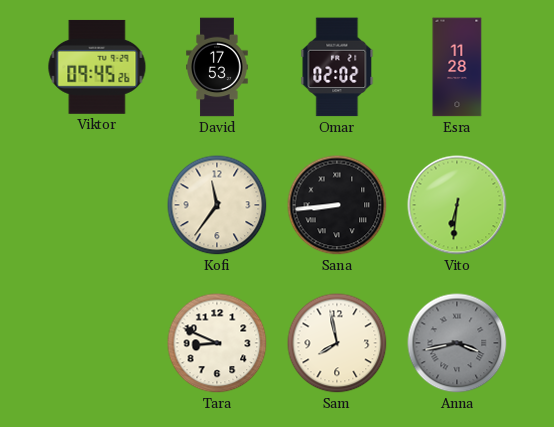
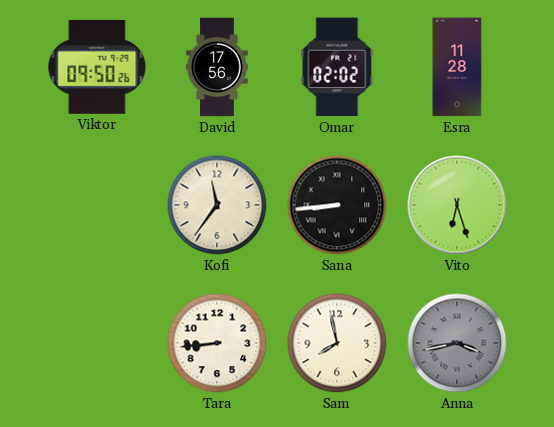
Viktor: 09:45 -> 09:50
David: 17:53 -> 17:56
Vito: 6:31 -> 6:27
Tara: 8:49 -> 8:44
